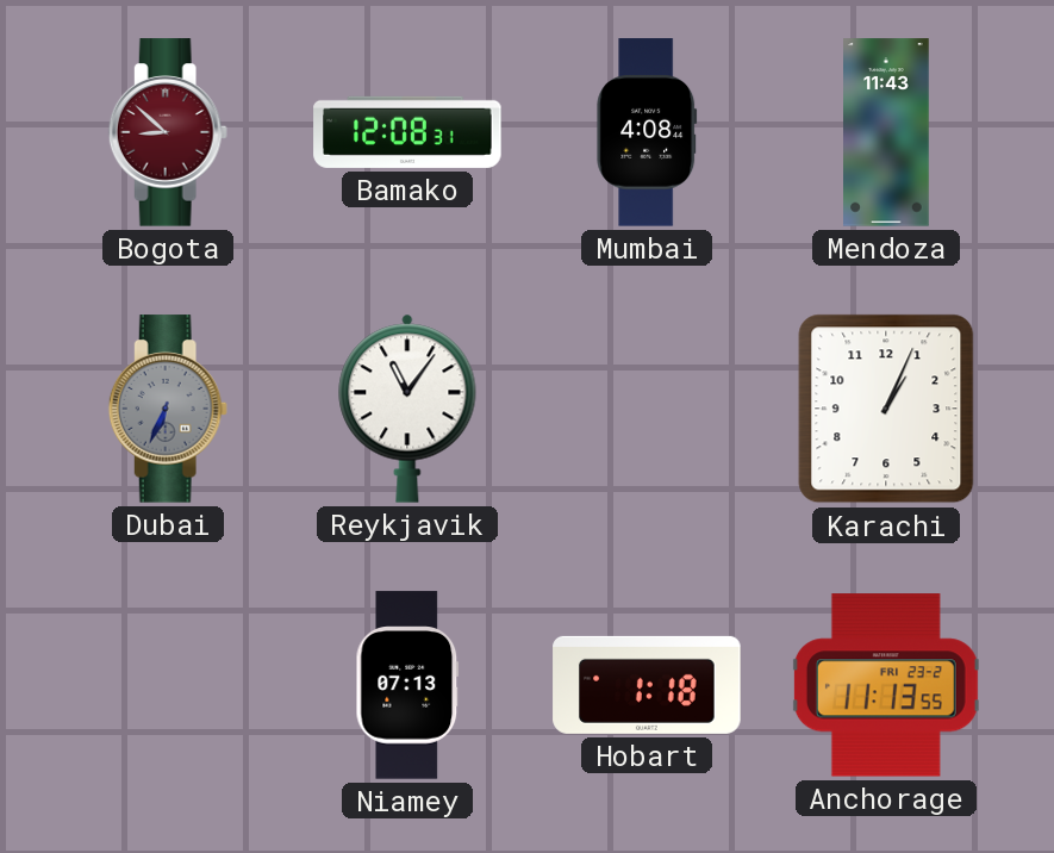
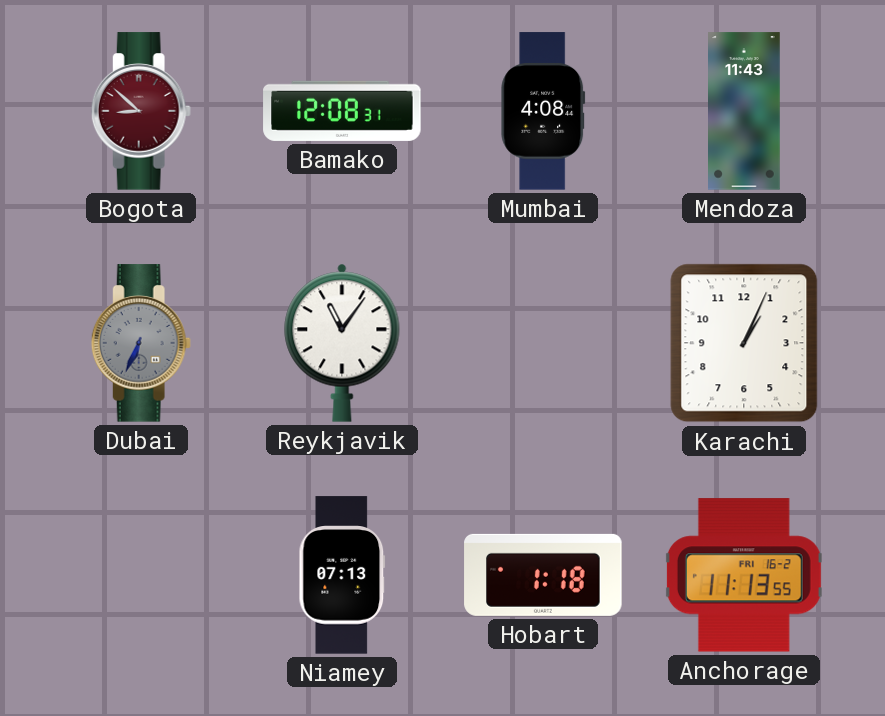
Anchorage date: FRI 23-2 -> FRI 16-2
